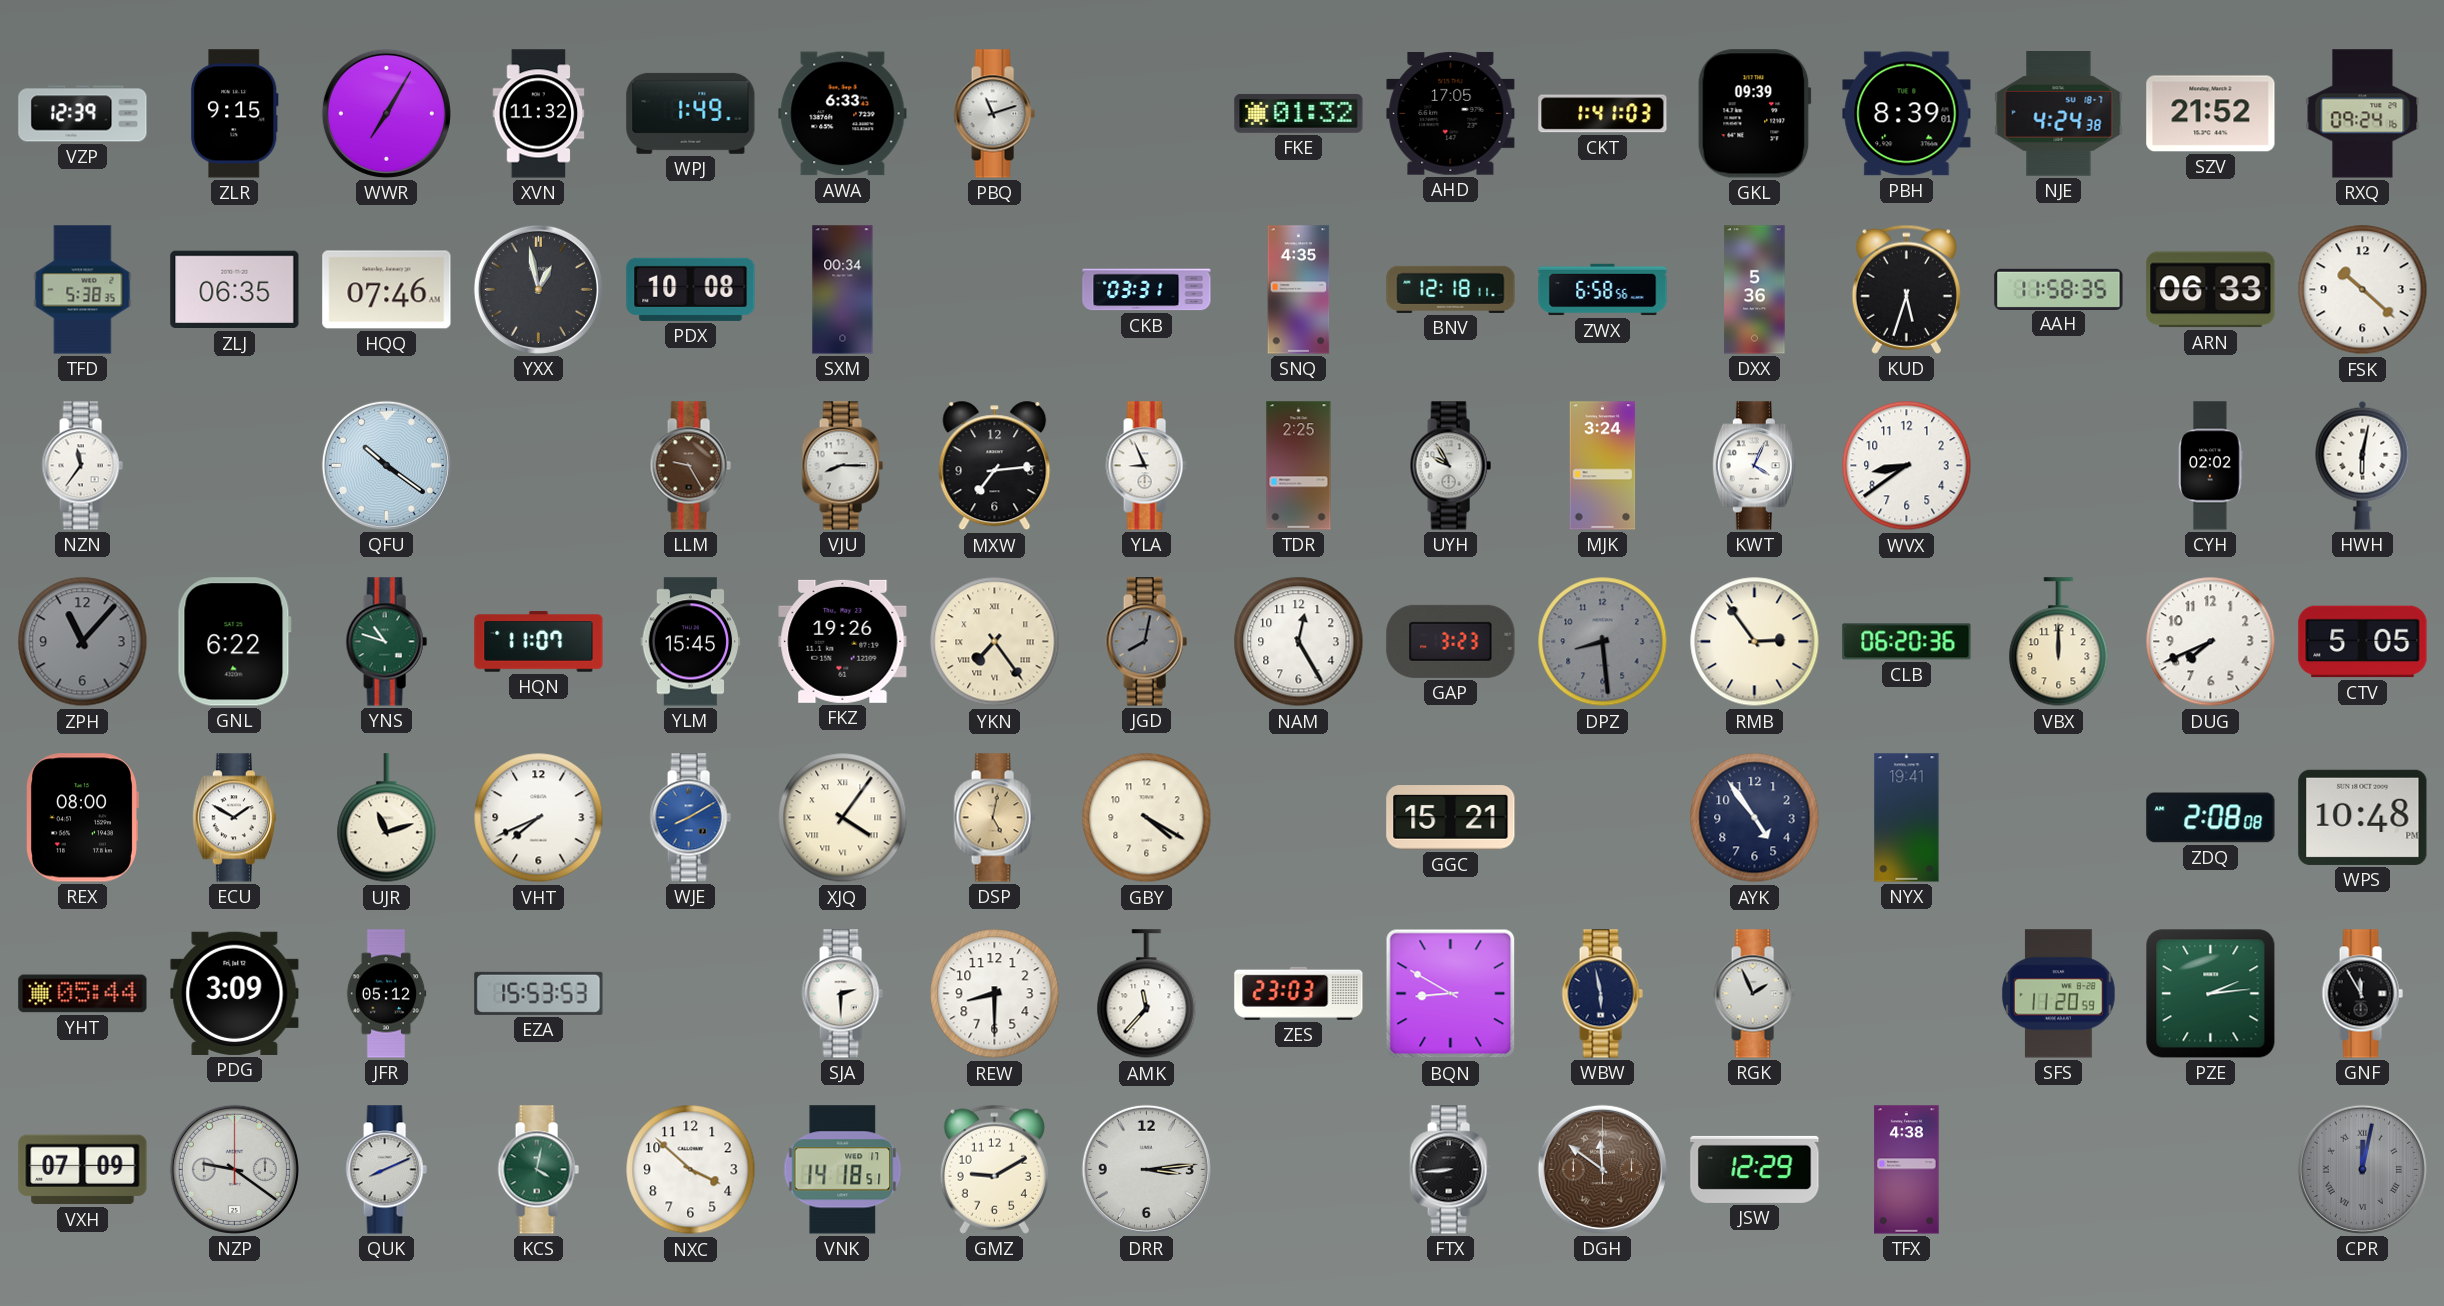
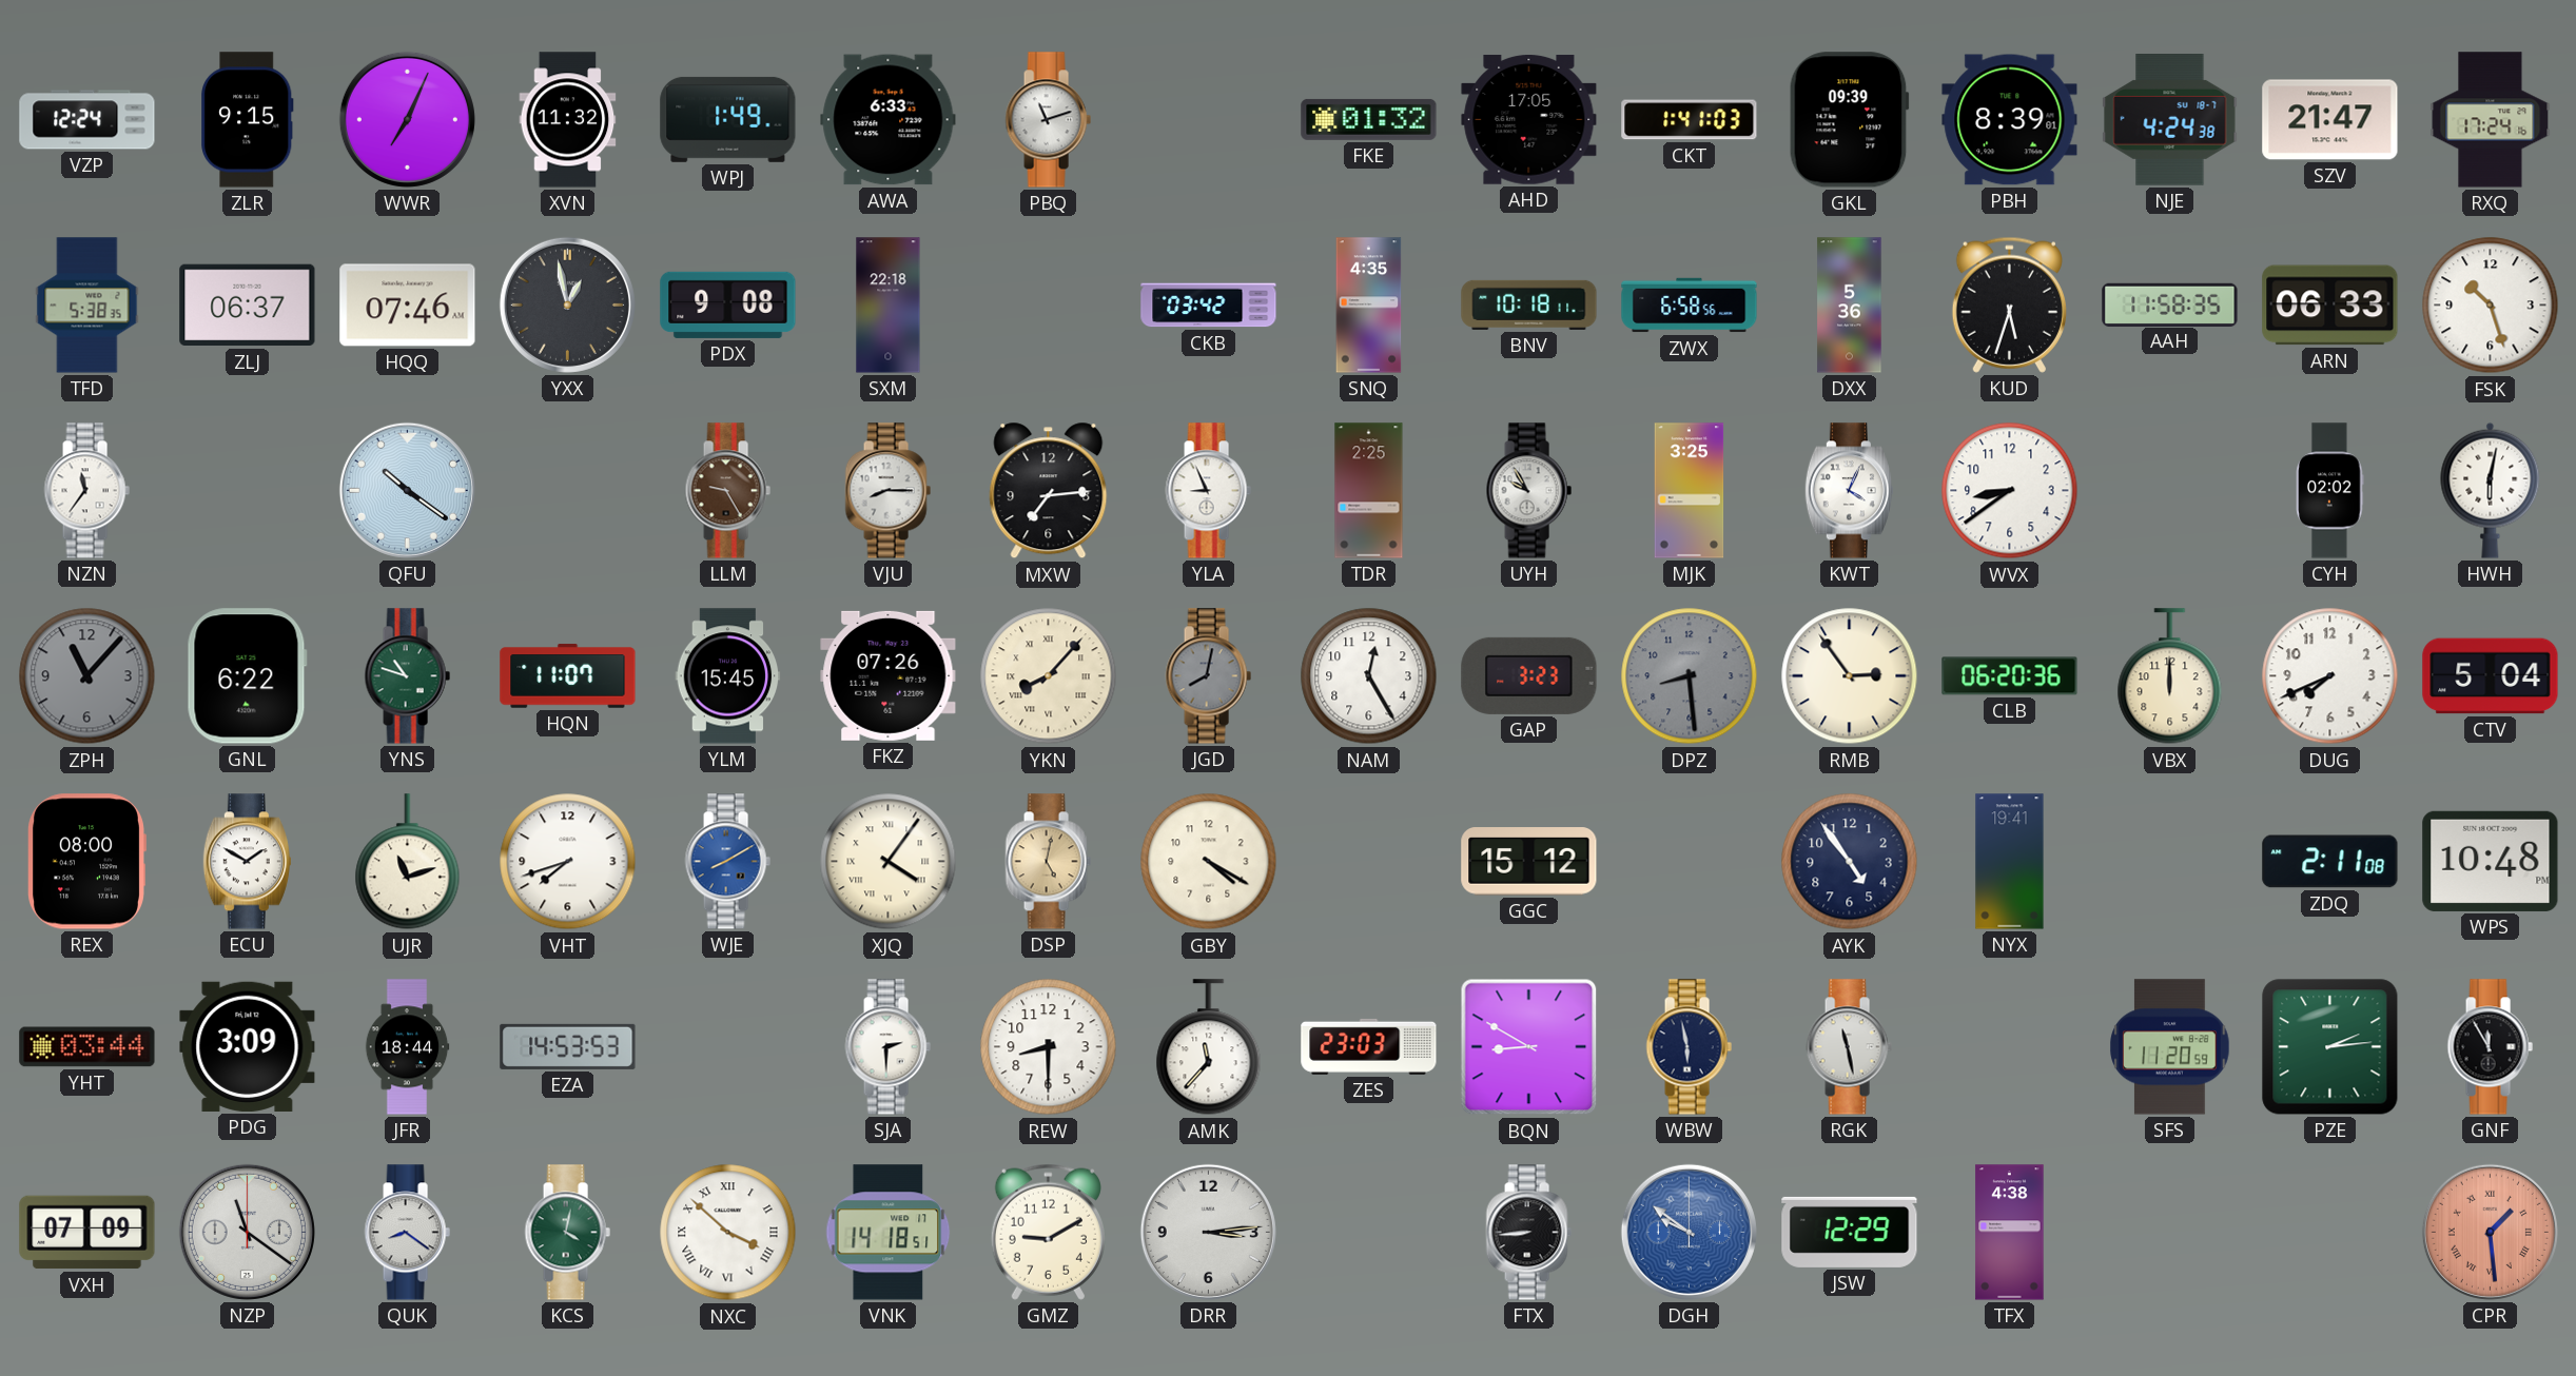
VZP: 12:39 -> 12:24
WWR: 7:05 -> 7:04
SZV: 21:52 -> 21:47
RXQ: 09:24 -> 17:24
ZLJ: 06:35 -> 06:37
PDX: 10:08 -> 9:08
SXM: 00:34 -> 22:18
CKB: 03:31 -> 03:42
BNV: 12:18 -> 10:18
FSK: 10:22 -> 10:27
MJK: 3:24 -> 3:25
FKZ: 19:26 -> 07:26
YKN: 7:24 -> 8:07
CTV: 5:05 -> 5:04
VHT: 7:41 -> 7:42
GGC: 15:21 -> 15:12
ZDQ: 2:08 -> 2:11
YHT: 05:44 -> 03:44
JFR: 05:12 -> 18:44
EZA: 15:53 -> 14:53
RGK: 1:56 -> 11:28
NZP: 9:21 -> 11:21
QUK: 8:11 -> 8:21
NXC numerals: Arabic -> Roman
DGH: 11:51 -> 9:51
DGH dial: brown -> blue
CPR: 12:02 -> 1:29
CPR dial: grey -> salmon
